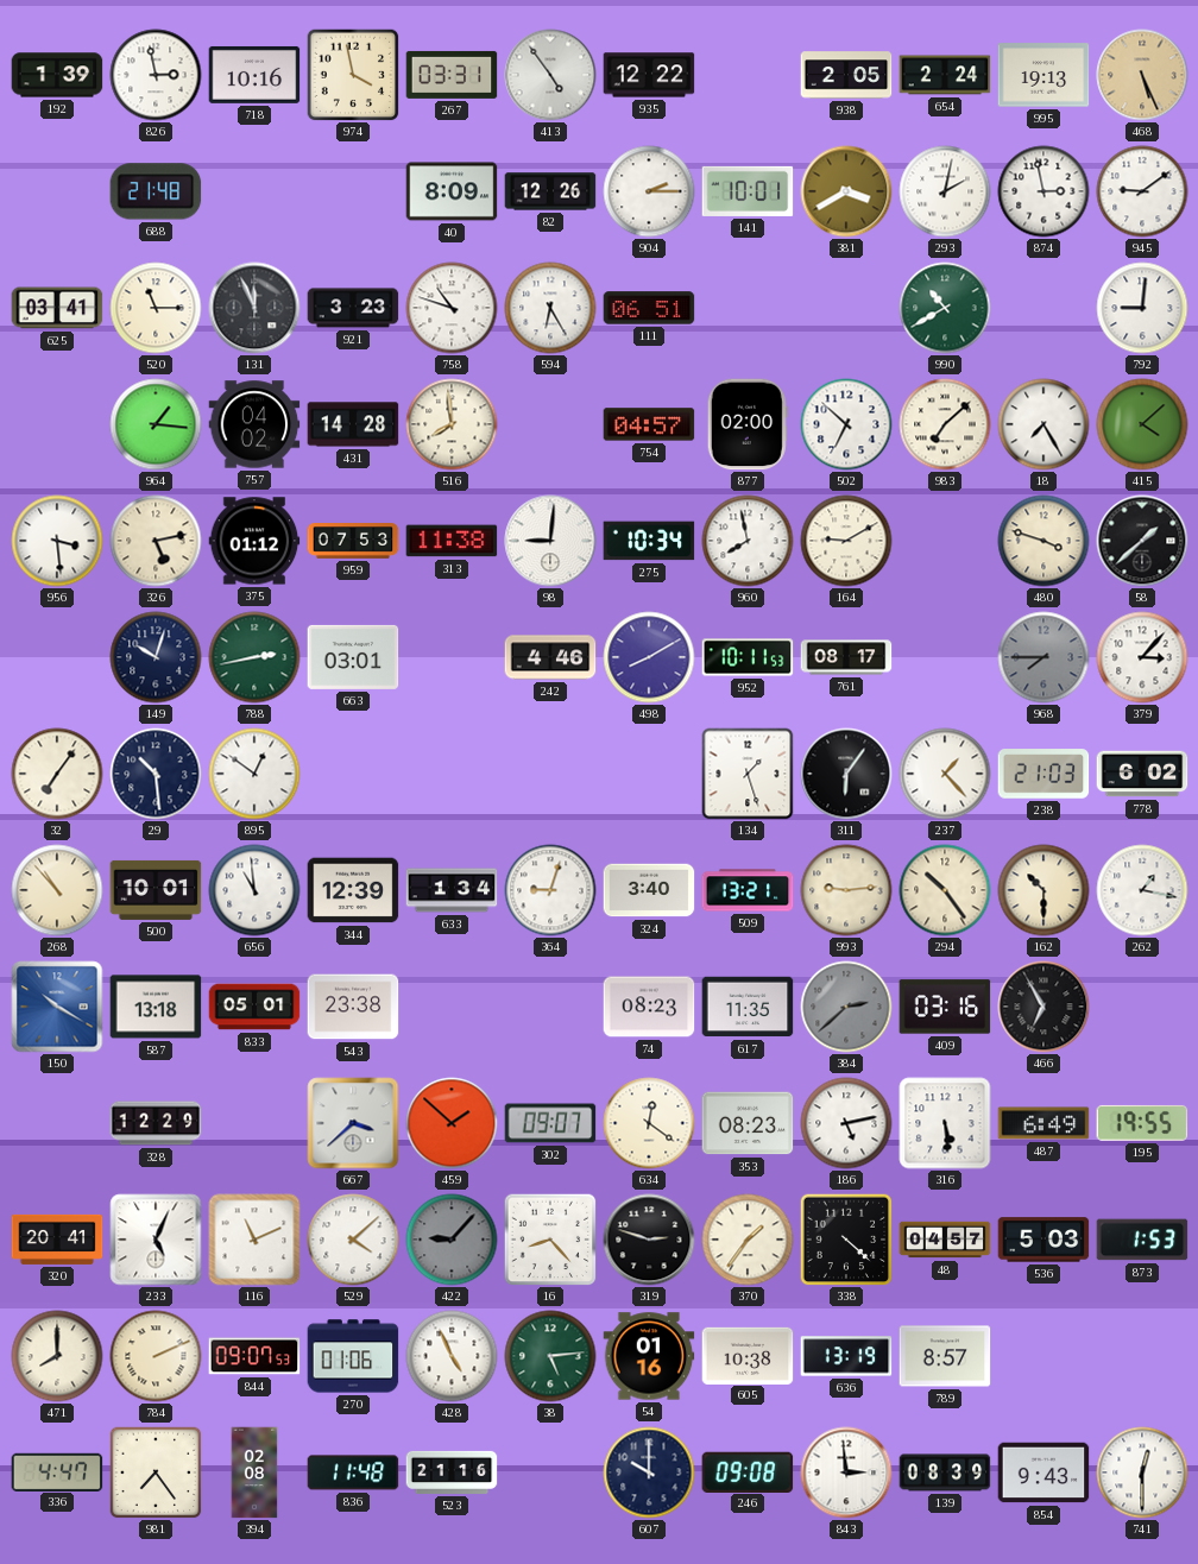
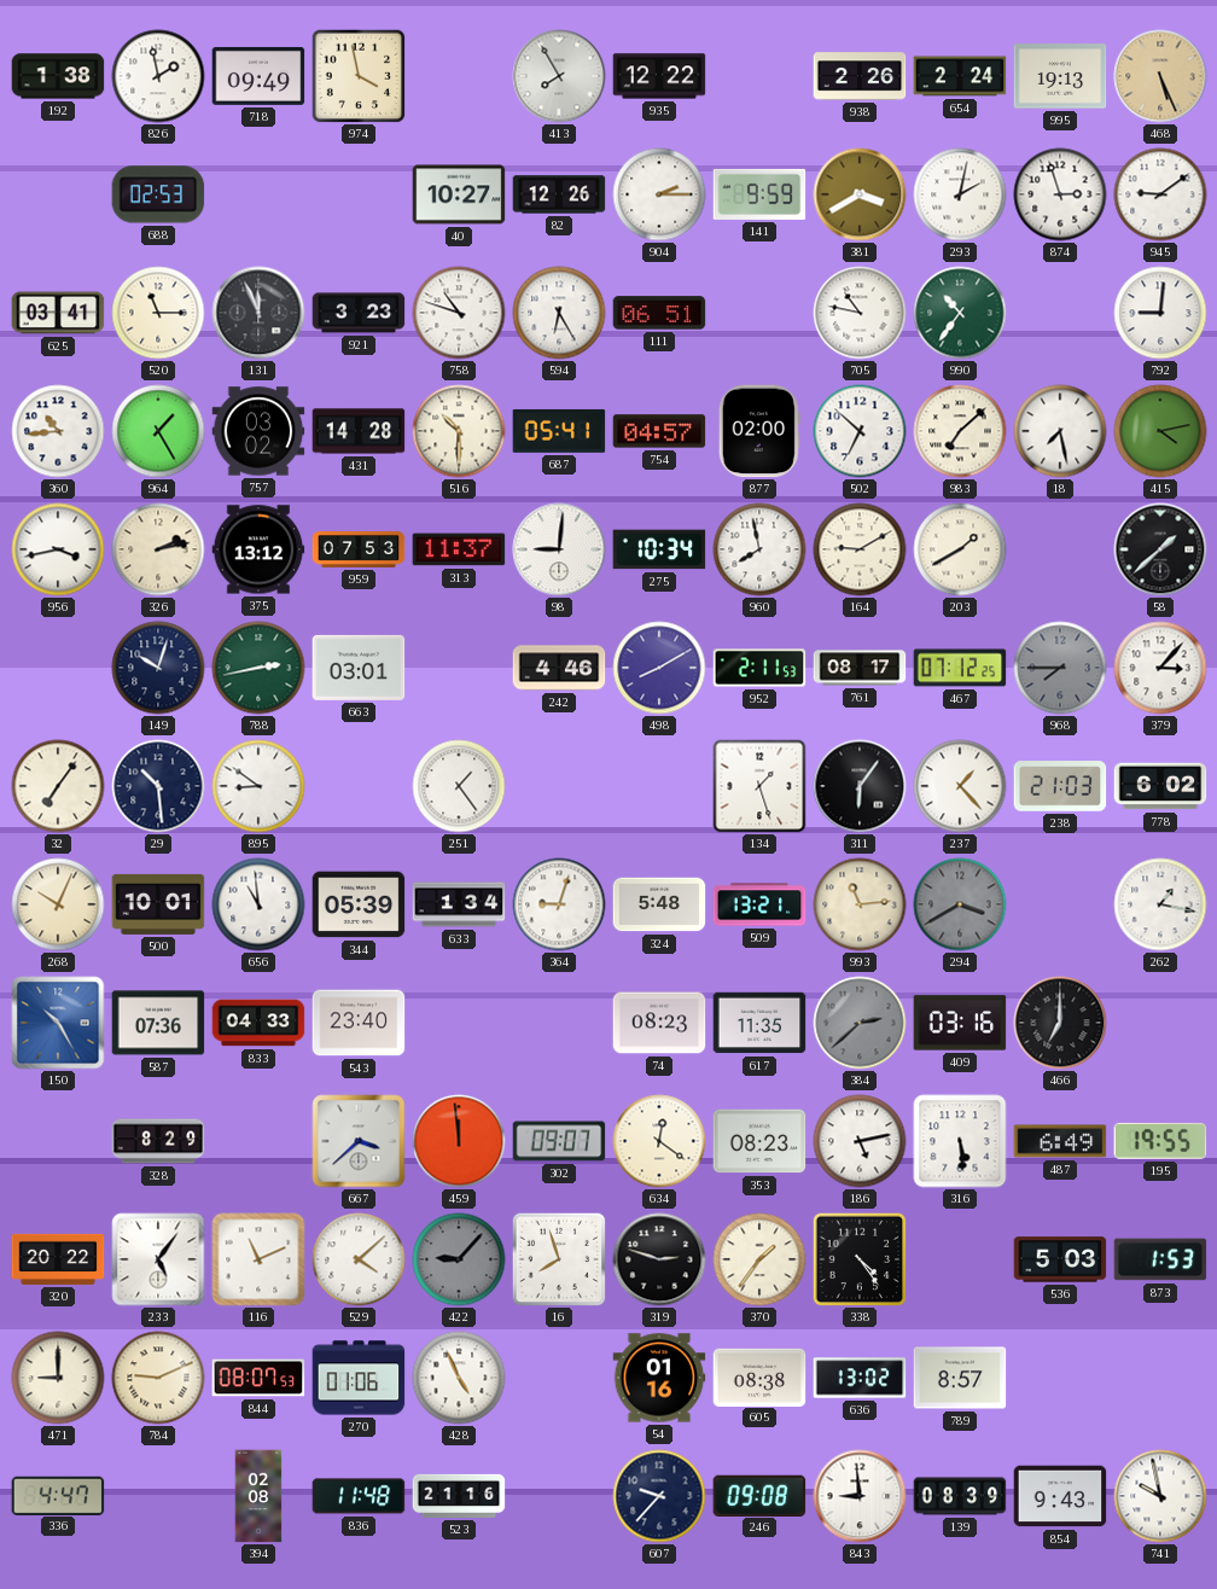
192: 1:39 -> 1:38
826: 2:58 -> 1:58
718: 10:16 -> 09:49
267: 03:31 -> none
413: 4:54 -> 7:55
938: 2:05 -> 2:26
688: 21:48 -> 02:53
40: 8:09 -> 10:27
141: 10:01 -> 9:59
874: 2:58 -> 2:57
705: none -> 10:47
990: 10:40 -> 10:36
360: none -> 10:44
964: 1:16 -> 1:25
757: 04:02 -> 03:02
516: 7:59 -> 10:30
687: none -> 05:41
18: 7:25 -> 7:28
415: 4:08 -> 4:13
956: 3:29 -> 3:43
326: 5:13 -> 2:13
375: 01:12 -> 13:12
313: 11:38 -> 11:37
203: none -> 1:40
480: 3:48 -> none
952: 10:11 -> 2:11
467: none -> 07:12
895: 12:51 -> 8:51
251: none -> 1:24
268: 10:53 -> 10:04
344: 12:39 -> 05:39
324: 3:40 -> 5:48
993: 9:14 -> 11:14
294: 10:24 -> 3:40
294 dial: cream -> grey
162: 10:30 -> none
150: 10:20 -> 10:25
587: 13:18 -> 07:36
833: 05:01 -> 04:33
543: 23:38 -> 23:40
466: 6:55 -> 7:00
328: 12:29 -> 8:29
459: 1:52 -> 11:59
320: 20:41 -> 20:22
233: 5:04 -> 5:06
16: 8:23 -> 7:57
338: 4:22 -> 4:24
48: 04:57 -> none
471: 8:00 -> 9:00
784: 2:11 -> 9:11
844: 09:07 -> 08:07
38: 5:14 -> none
605: 10:38 -> 08:38
636: 13:19 -> 13:02
981: 7:24 -> none
607: 10:00 -> 9:37
843: 2:59 -> 8:59
741: 12:30 -> 9:58
